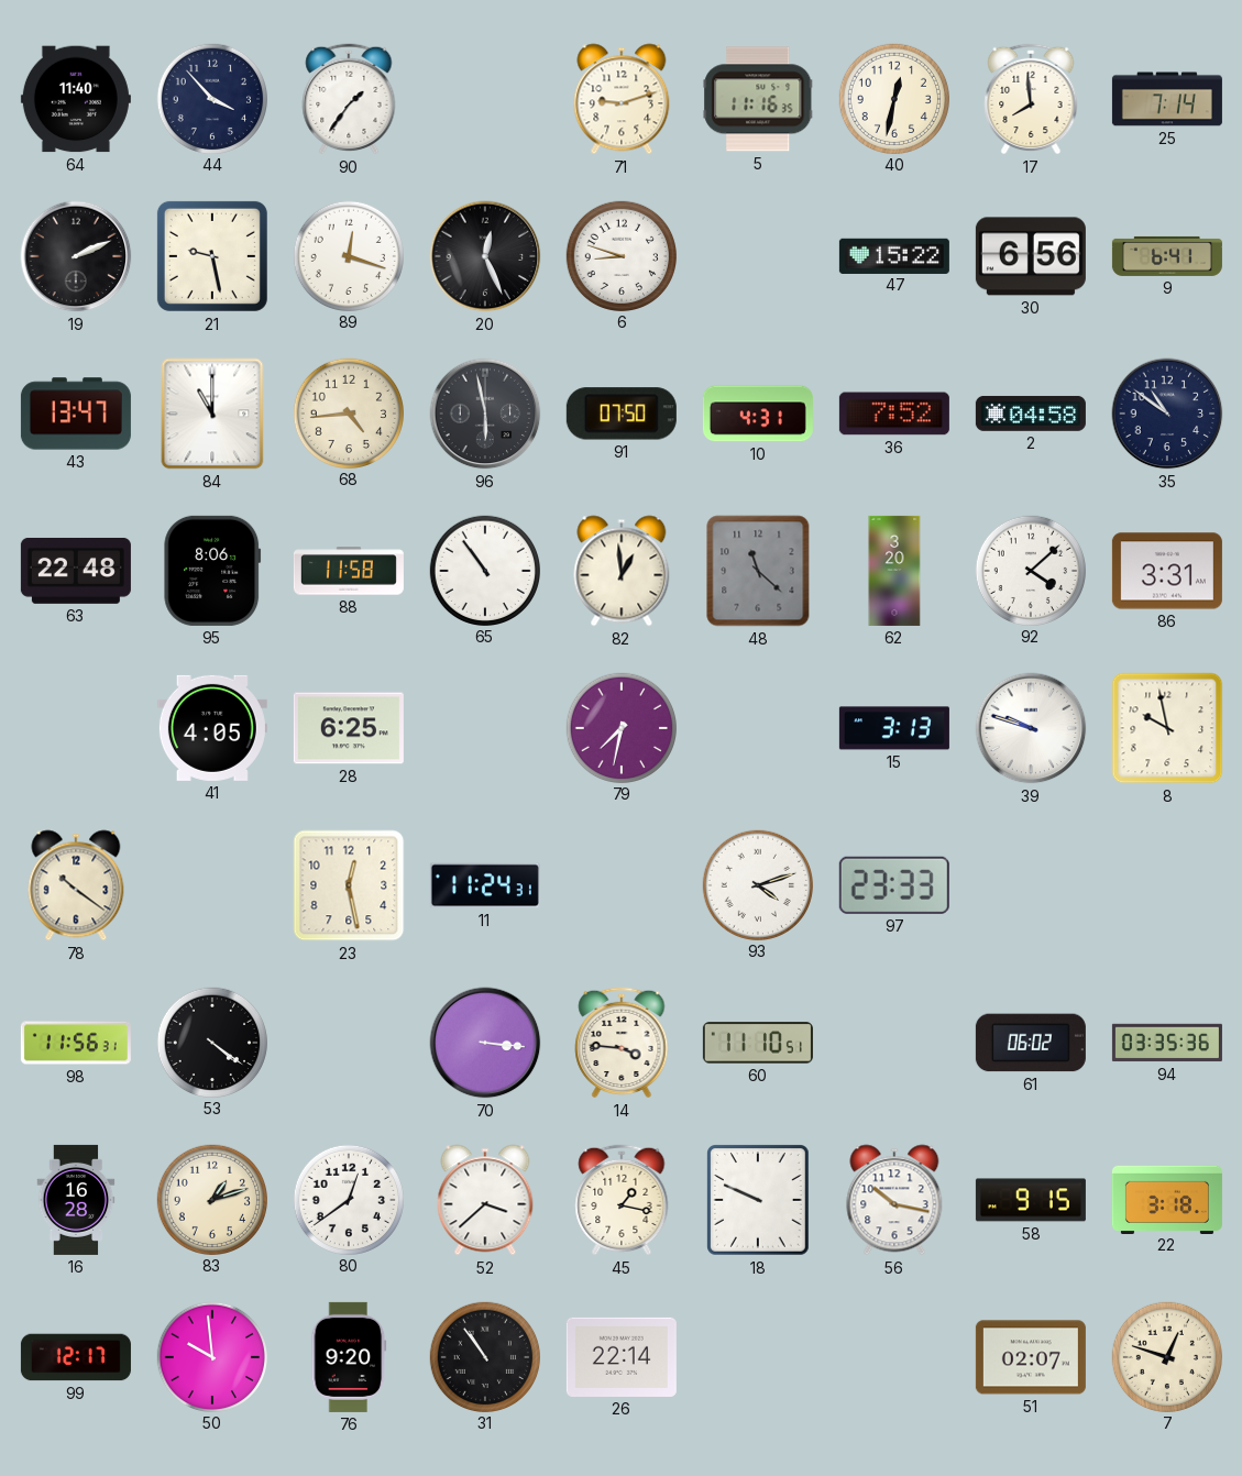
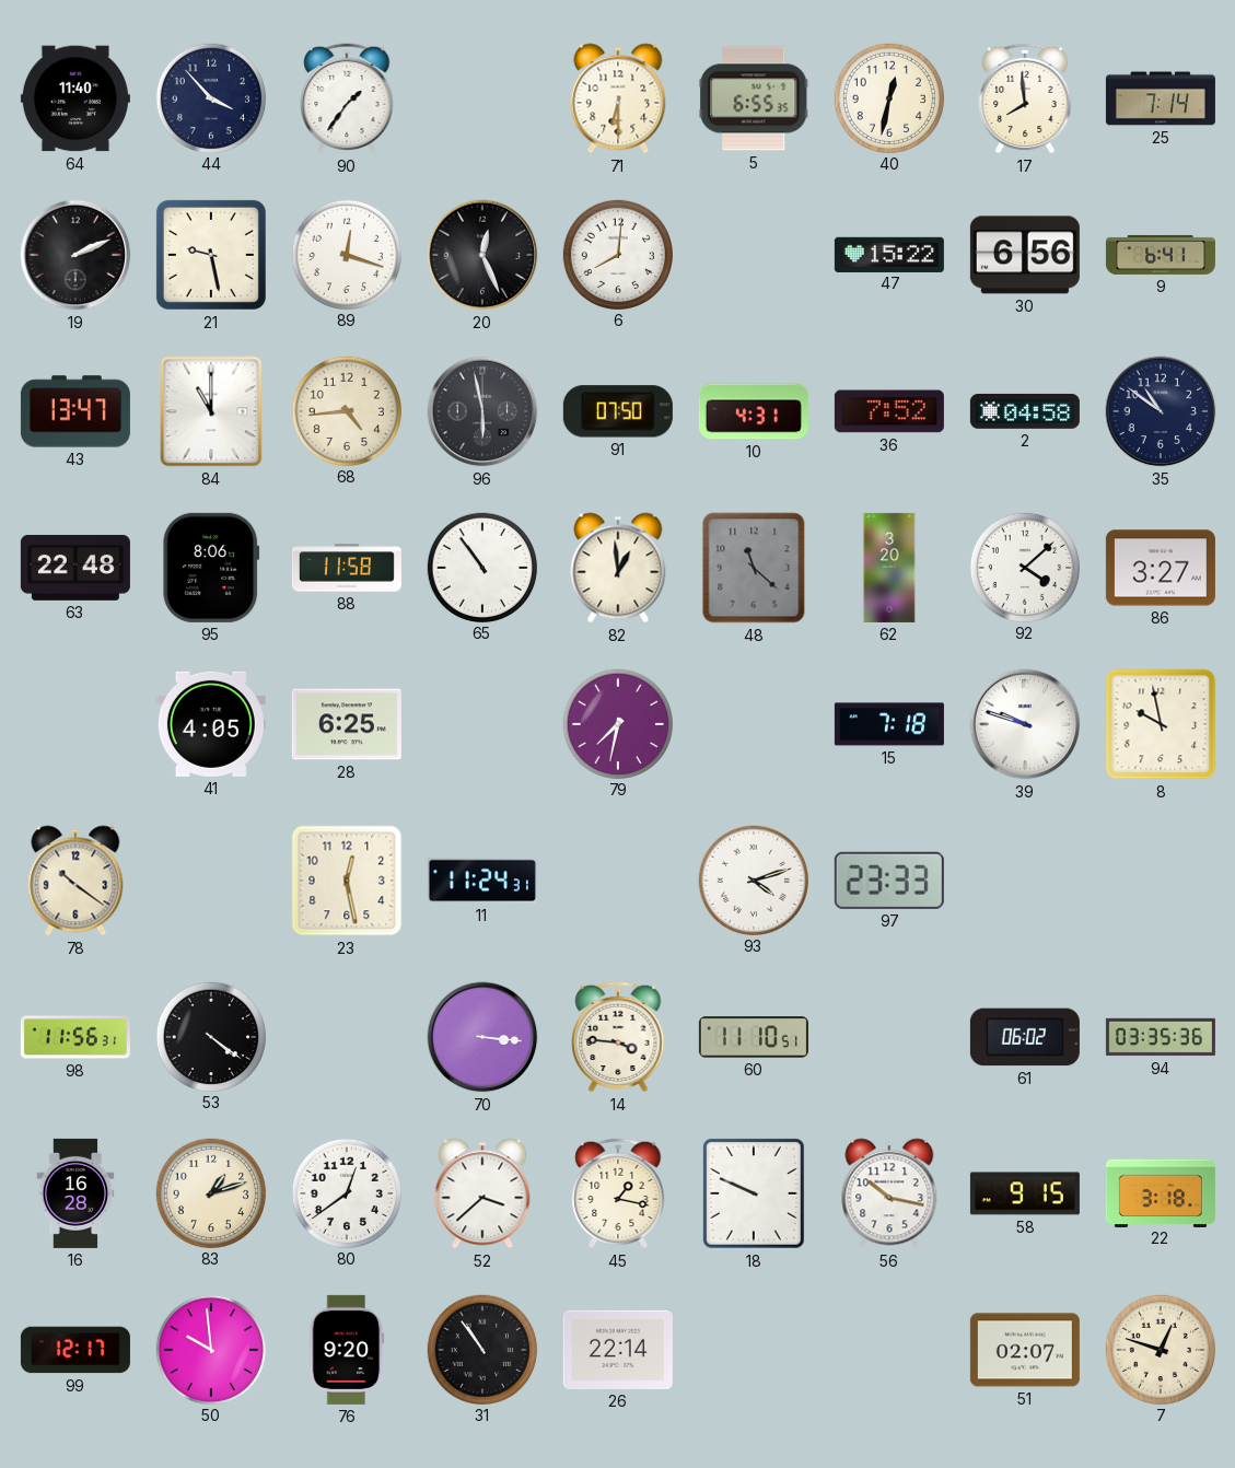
71: 9:12 -> 6:30
5: 11:16 -> 6:55
6: 8:48 -> 8:01
86: 3:31 -> 3:27
15: 3:13 -> 7:18
